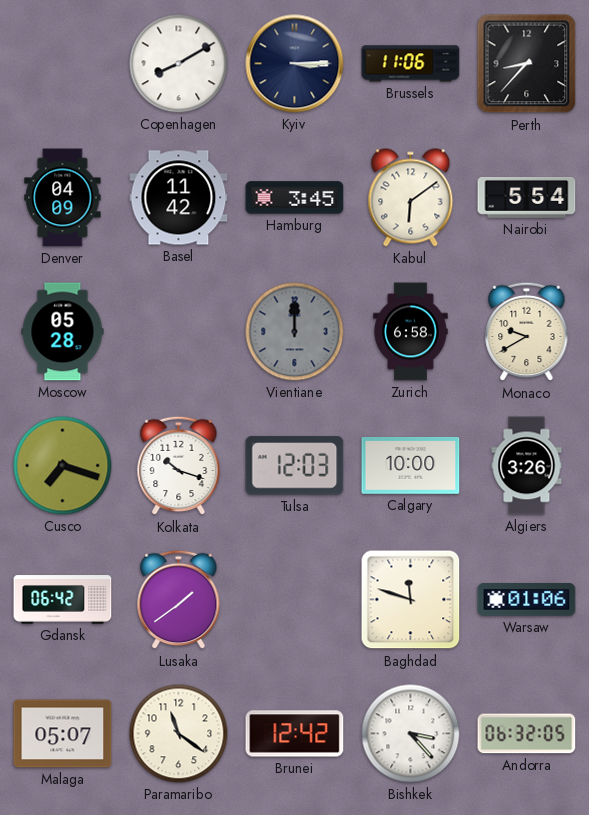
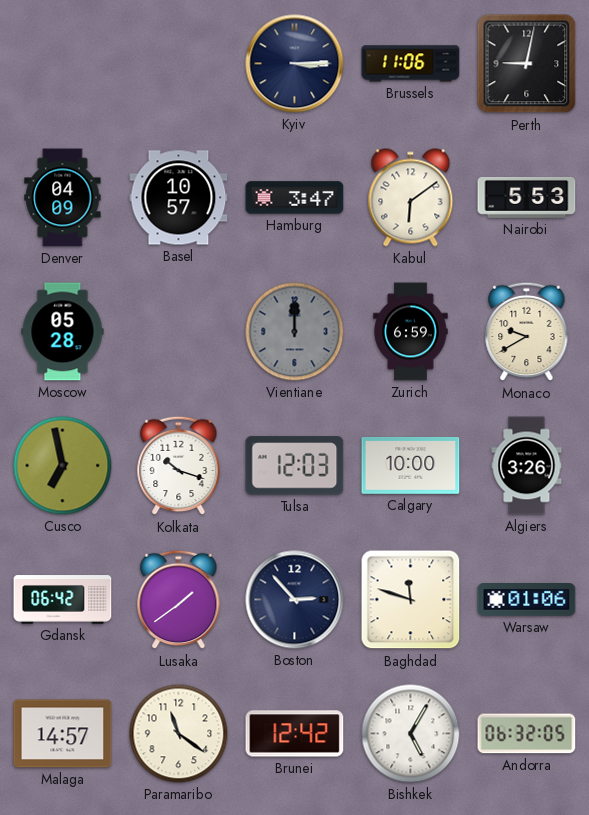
Copenhagen: 8:10 -> none
Perth: 8:37 -> 9:02
Basel: 11:42 -> 10:57
Hamburg: 3:45 -> 3:47
Nairobi: 5:54 -> 5:53
Zurich: 6:58 -> 6:59
Cusco: 7:18 -> 6:58
Boston: none -> 2:53
Malaga: 05:07 -> 14:57
Bishkek: 3:23 -> 5:05
